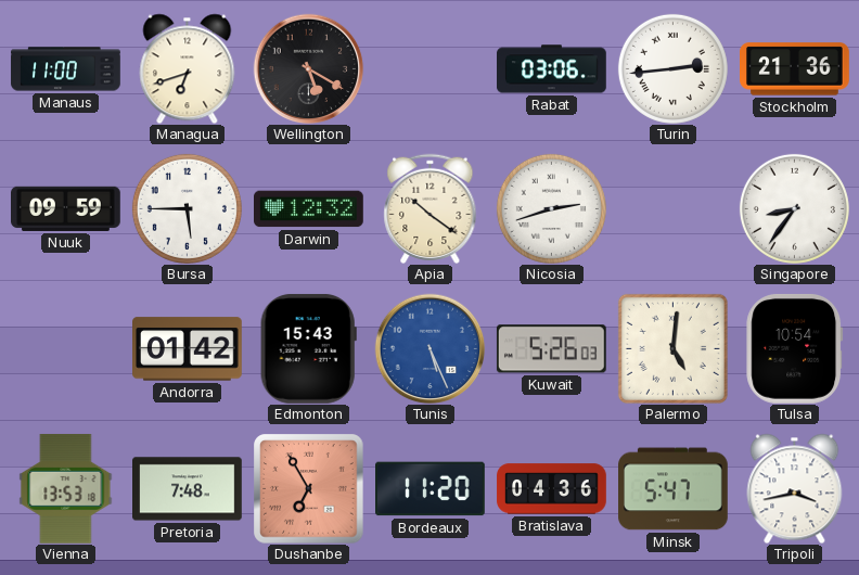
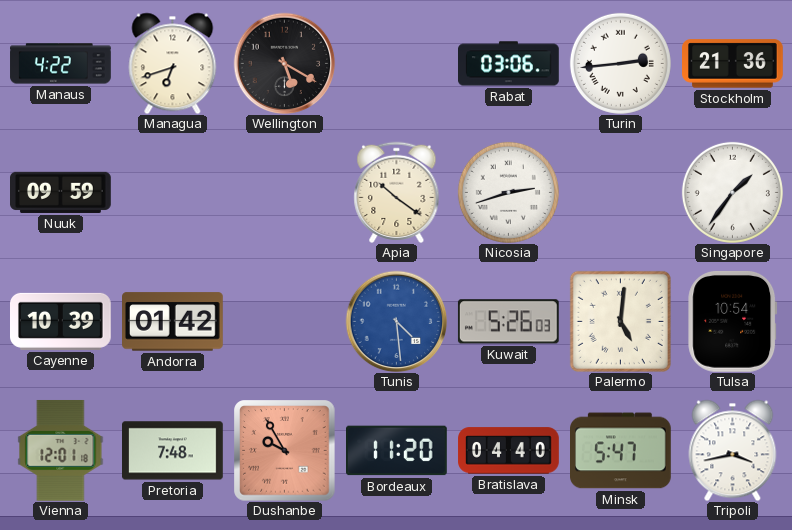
Manaus: 11:00 -> 4:22
Bursa: 5:45 -> none
Darwin: 12:32 -> none
Singapore: 8:36 -> 1:36
Cayenne: none -> 10:39
Edmonton: 15:43 -> none
Tunis: 5:26 -> 4:29
Vienna: 13:53 -> 12:01
Dushanbe: 6:55 -> 9:55
Bratislava: 04:36 -> 04:40
